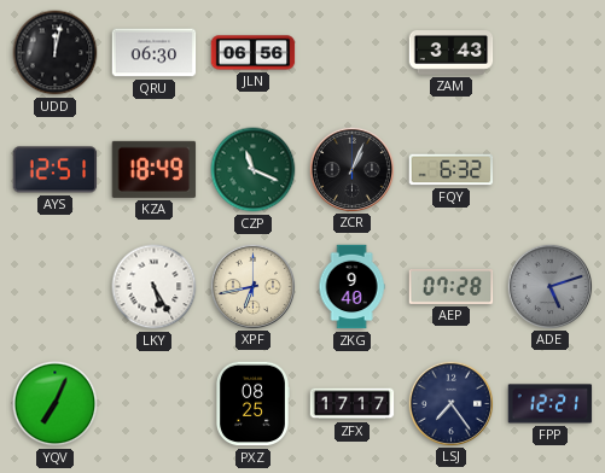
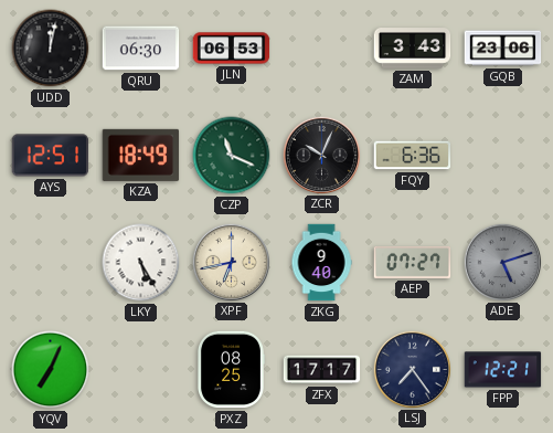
JLN: 06:56 -> 06:53
GQB: none -> 23:06
ZCR: 1:04 -> 10:04
FQY: 6:32 -> 6:36
AEP: 07:28 -> 07:27
